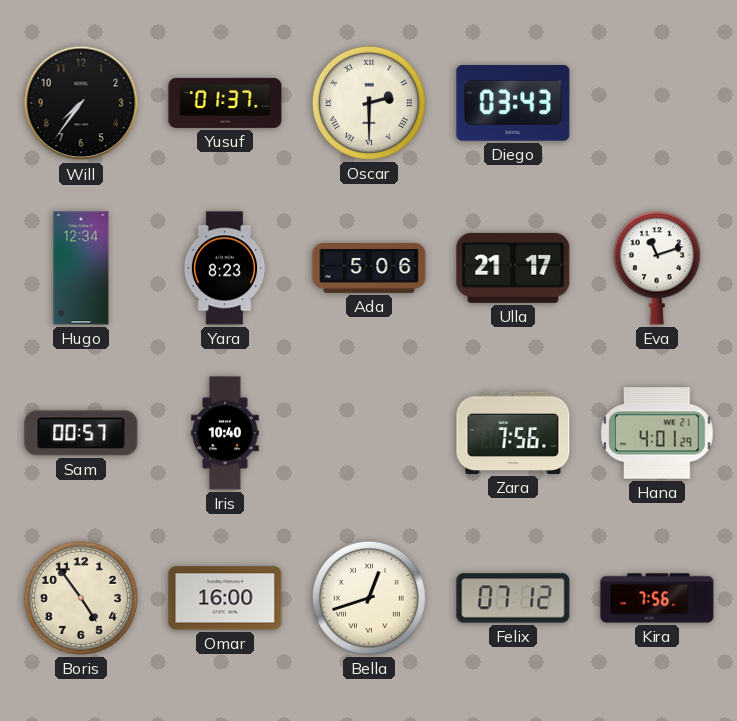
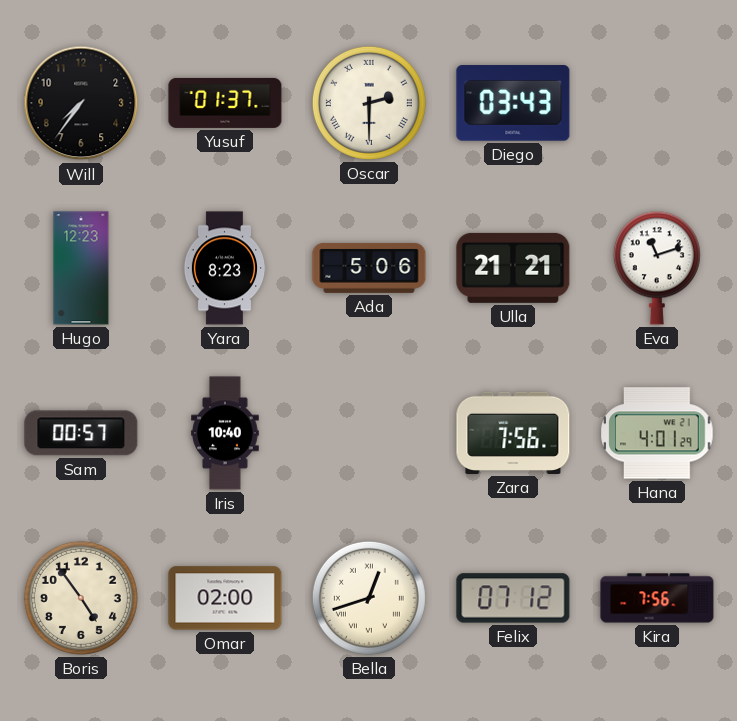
Hugo: 12:34 -> 12:23
Ulla: 21:17 -> 21:21
Omar: 16:00 -> 02:00
